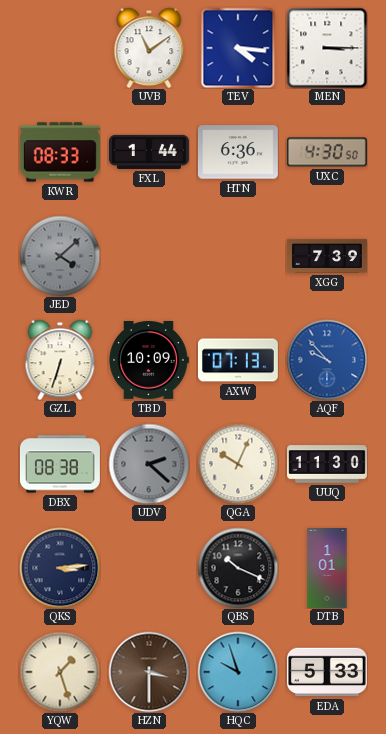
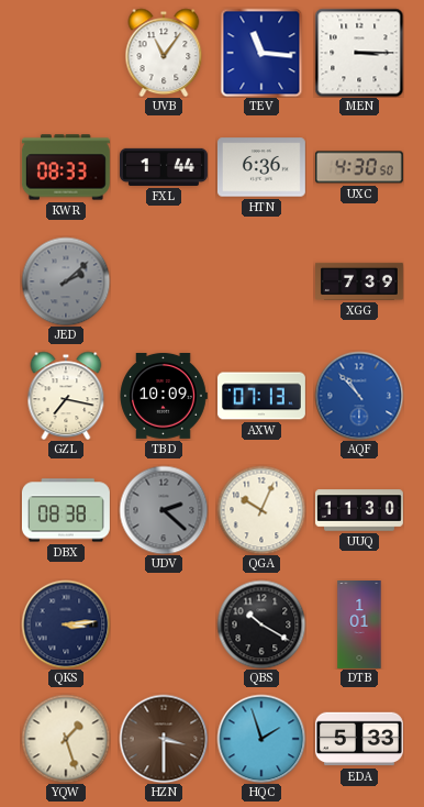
UVB: 11:09 -> 11:06
TEV: 4:16 -> 11:16
JED: 4:08 -> 2:08
GZL: 6:33 -> 7:17
AQF: 9:53 -> 10:53
QBS: 10:19 -> 10:20
HQC: 9:57 -> 1:57
